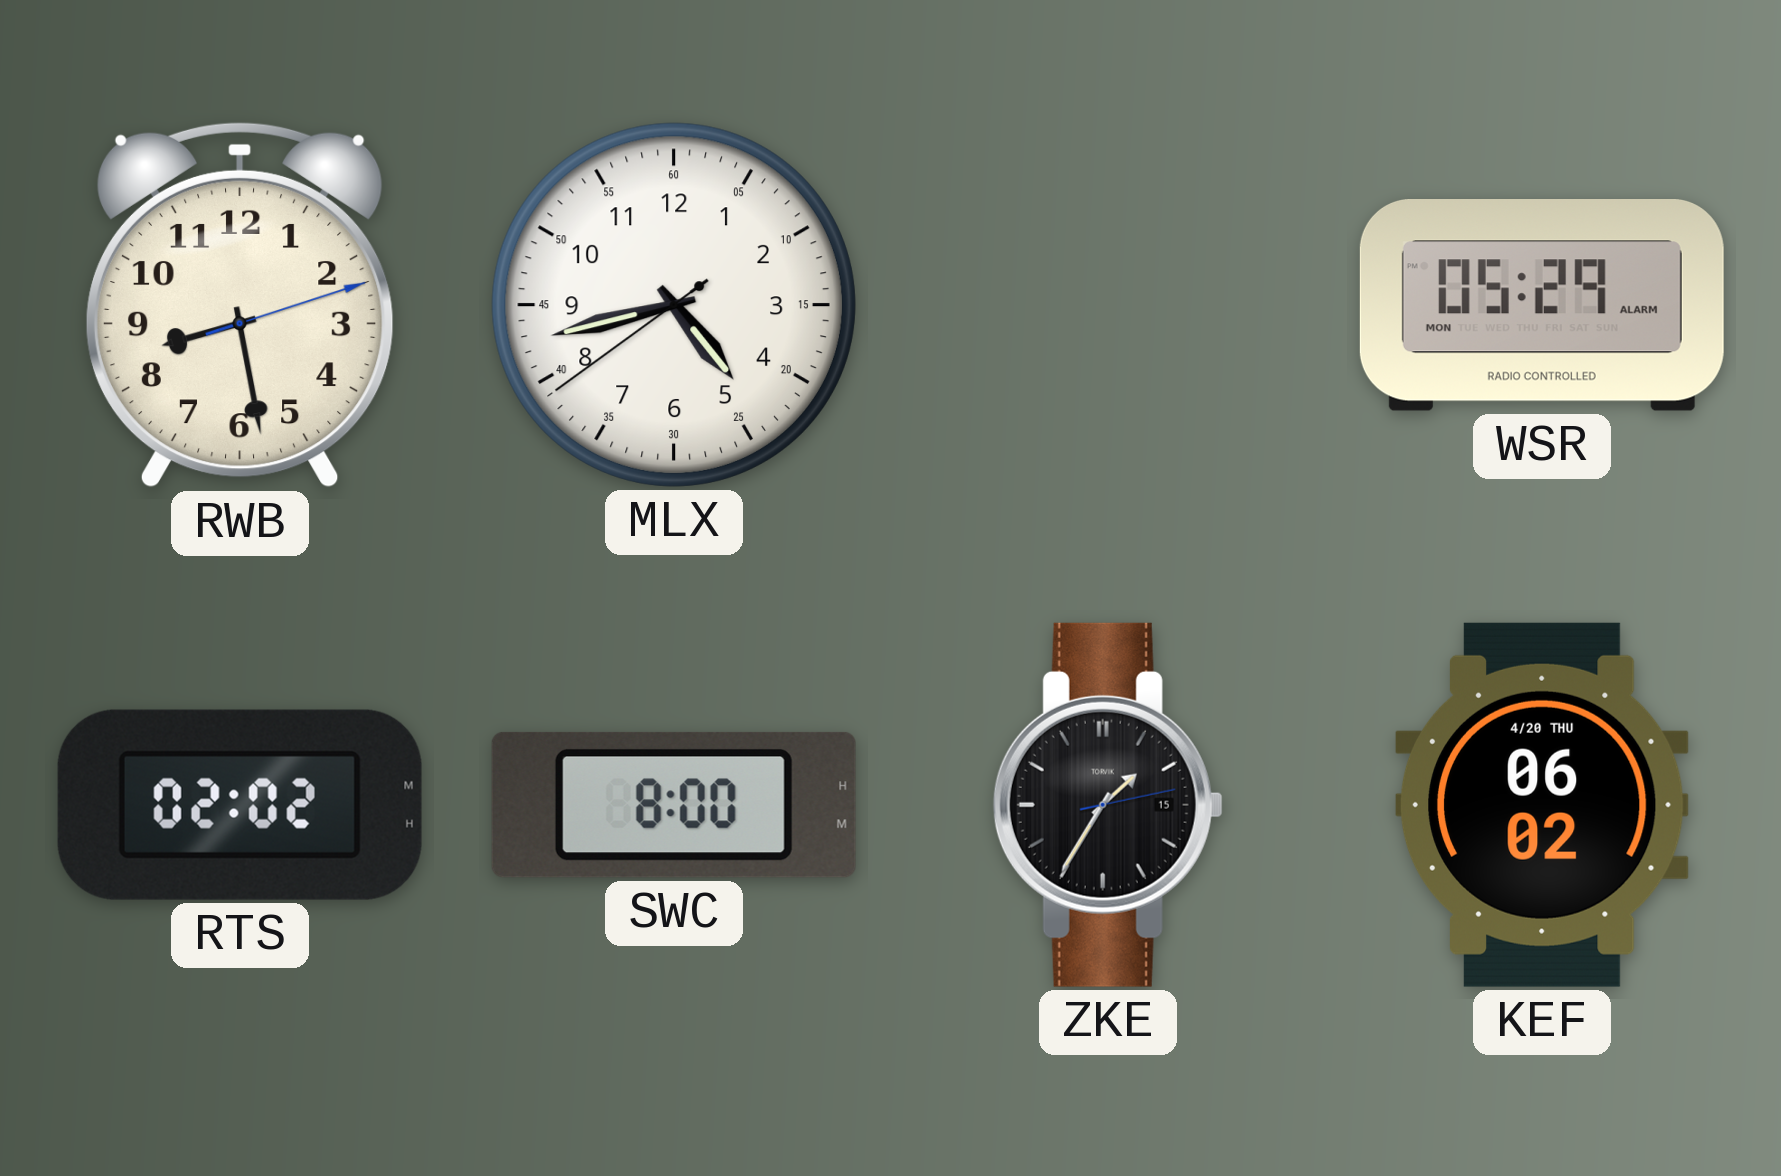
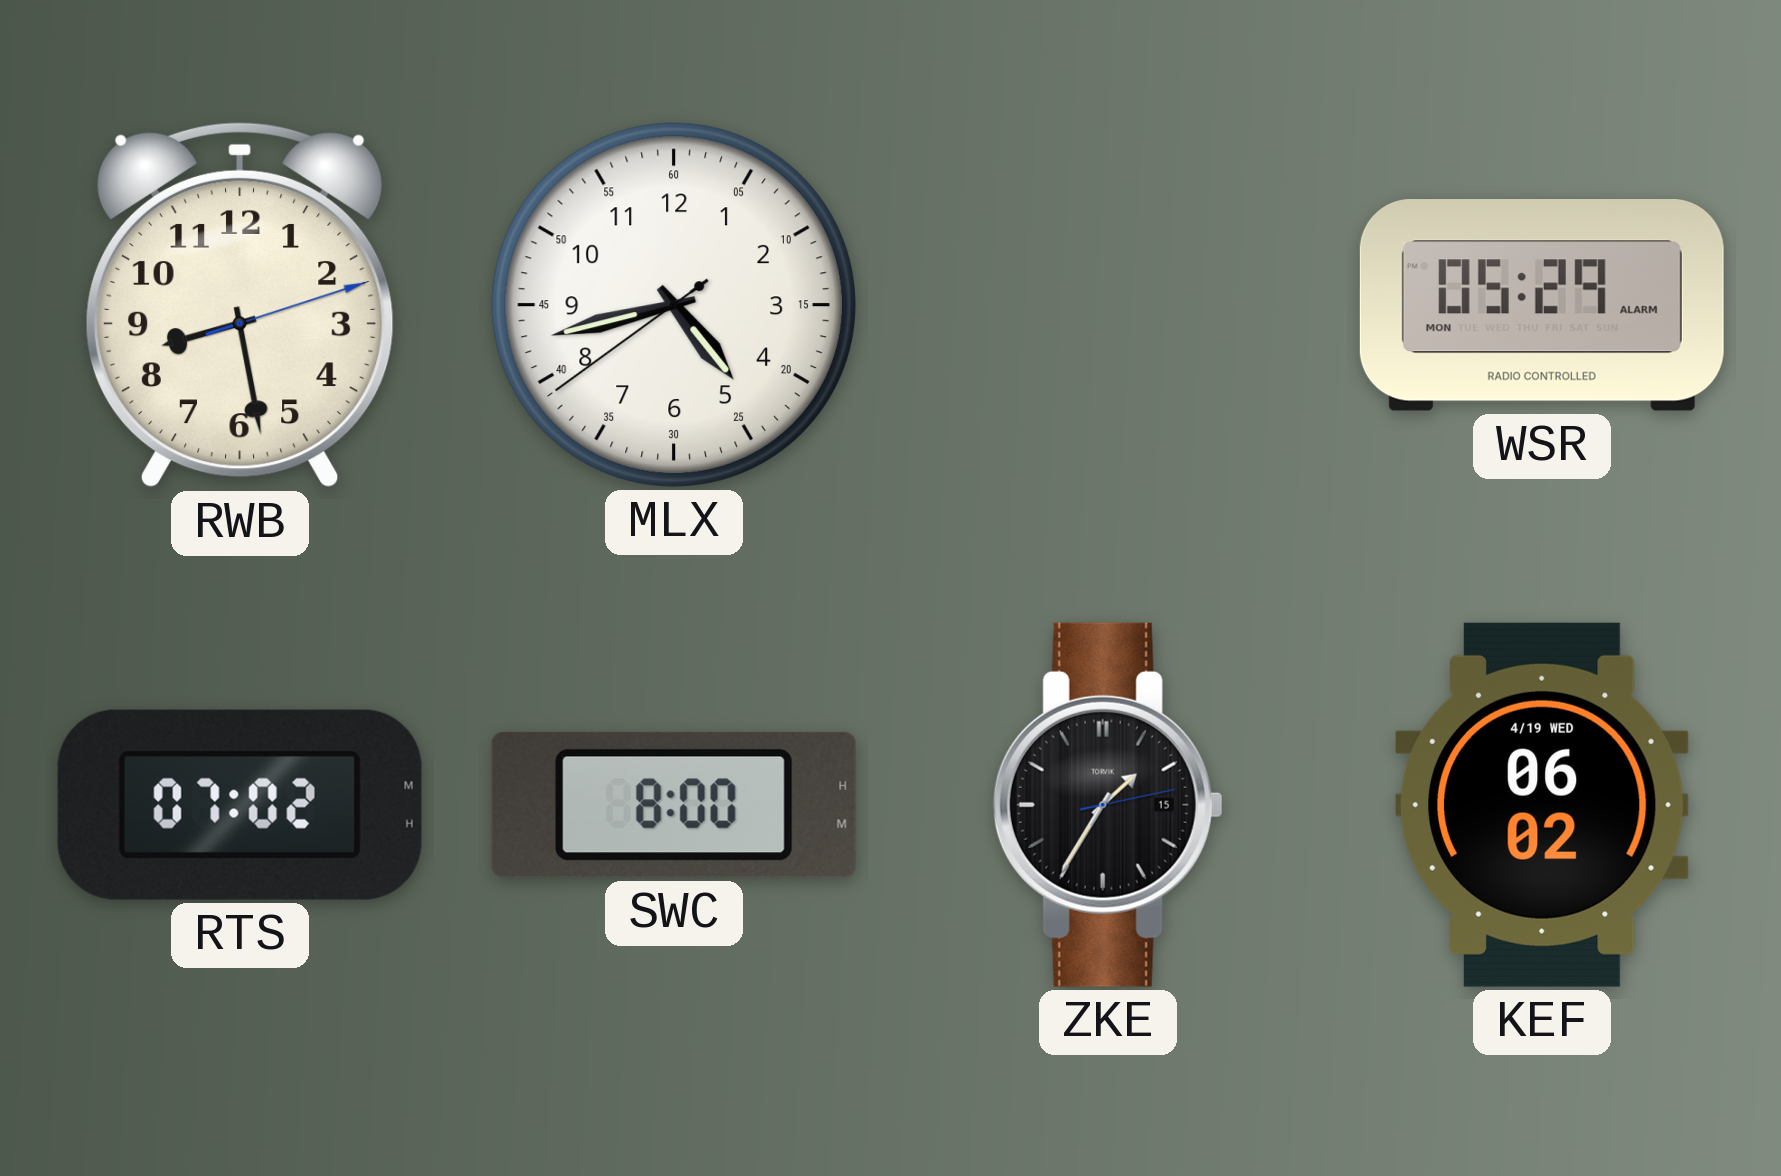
RTS: 02:02 -> 07:02
KEF date: 4/20 THU -> 4/19 WED
